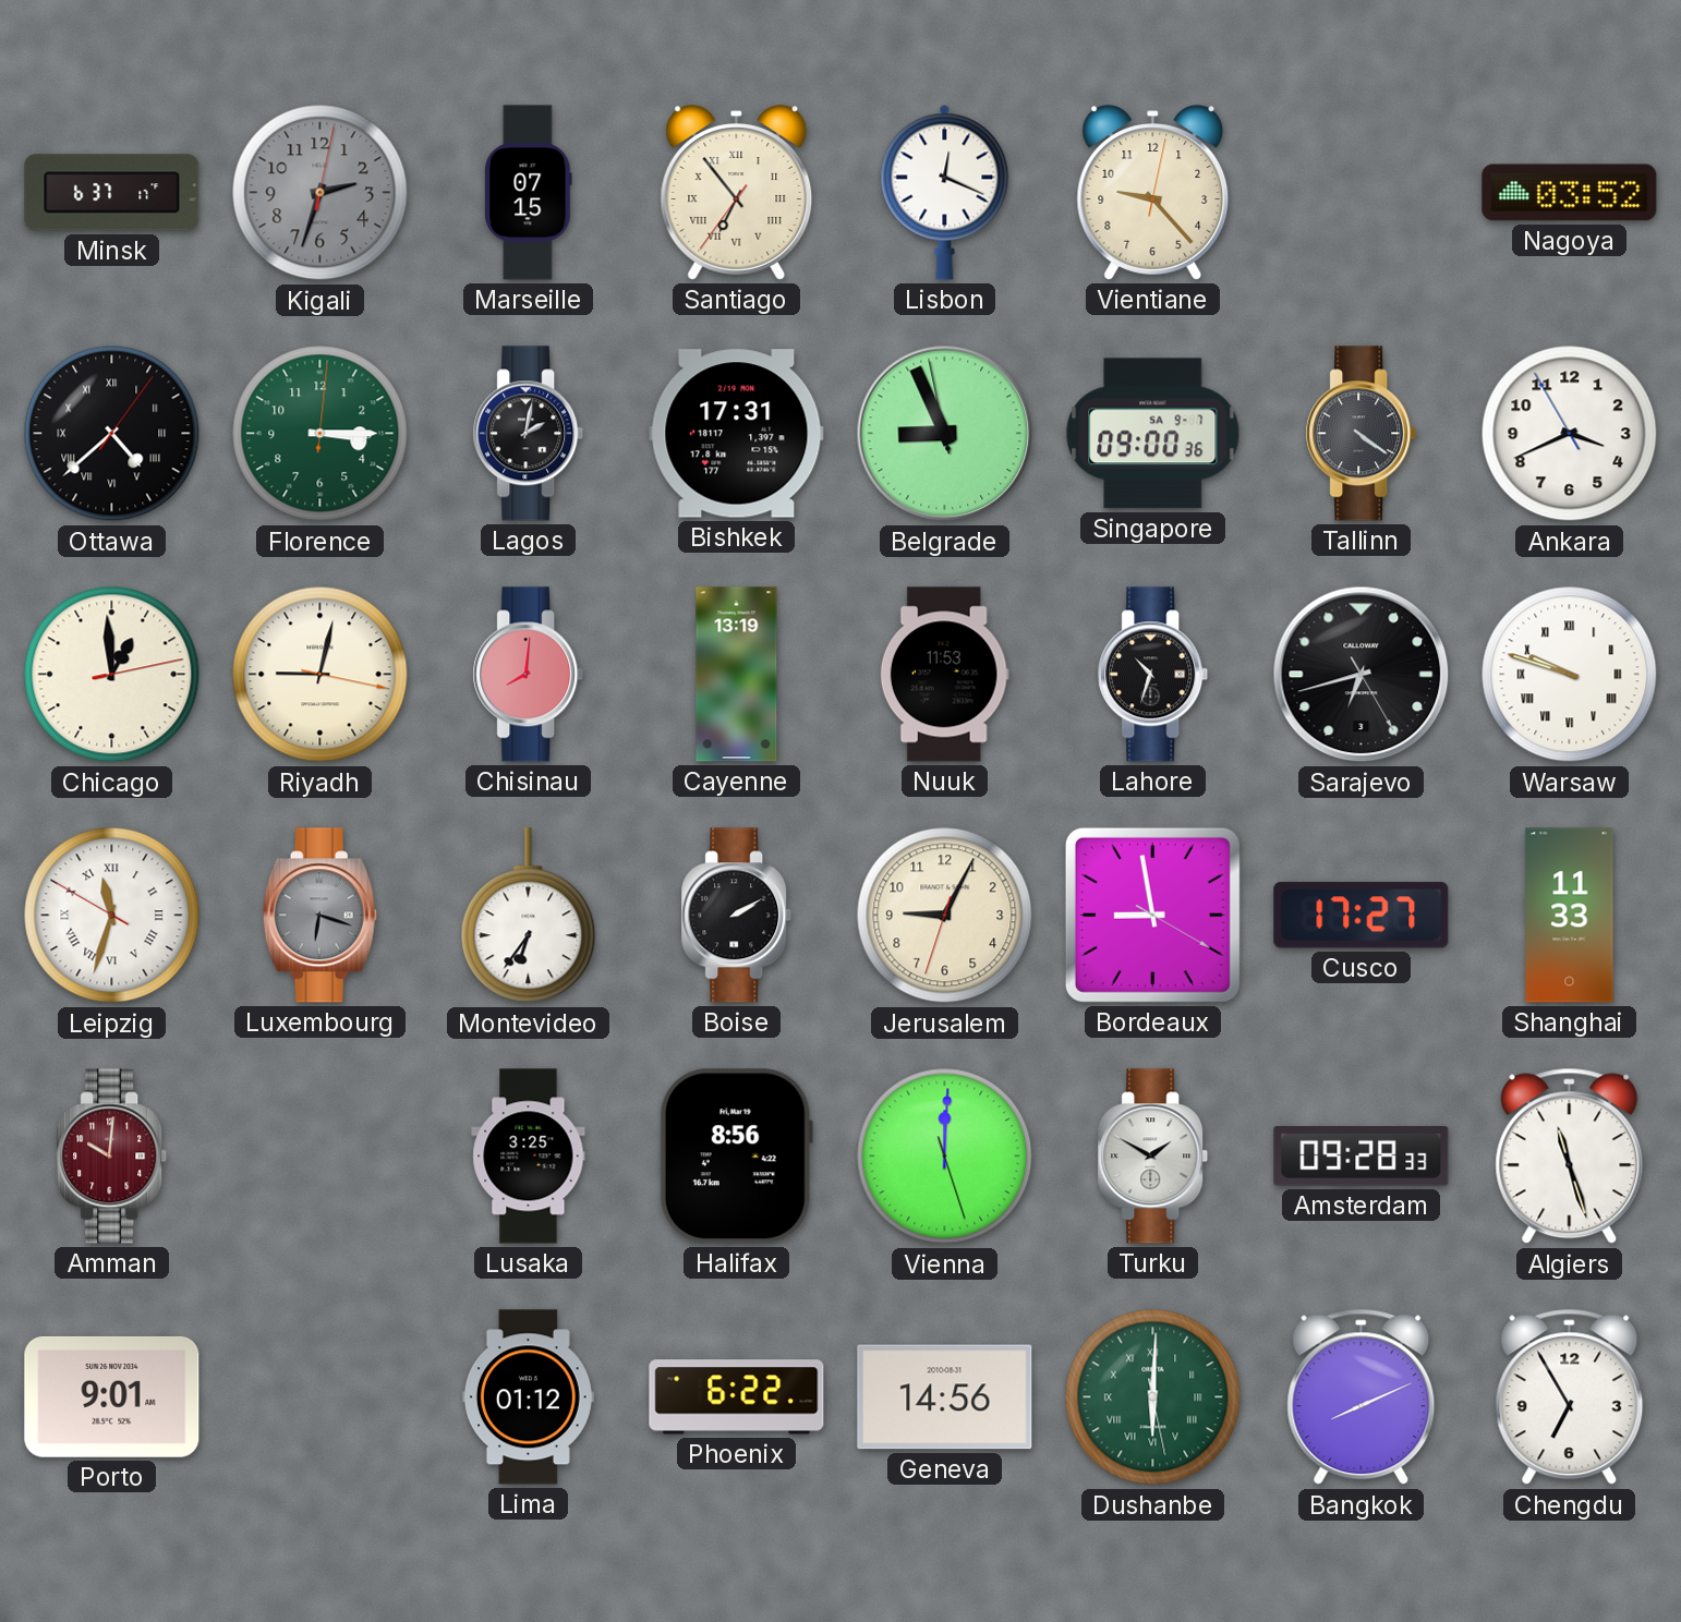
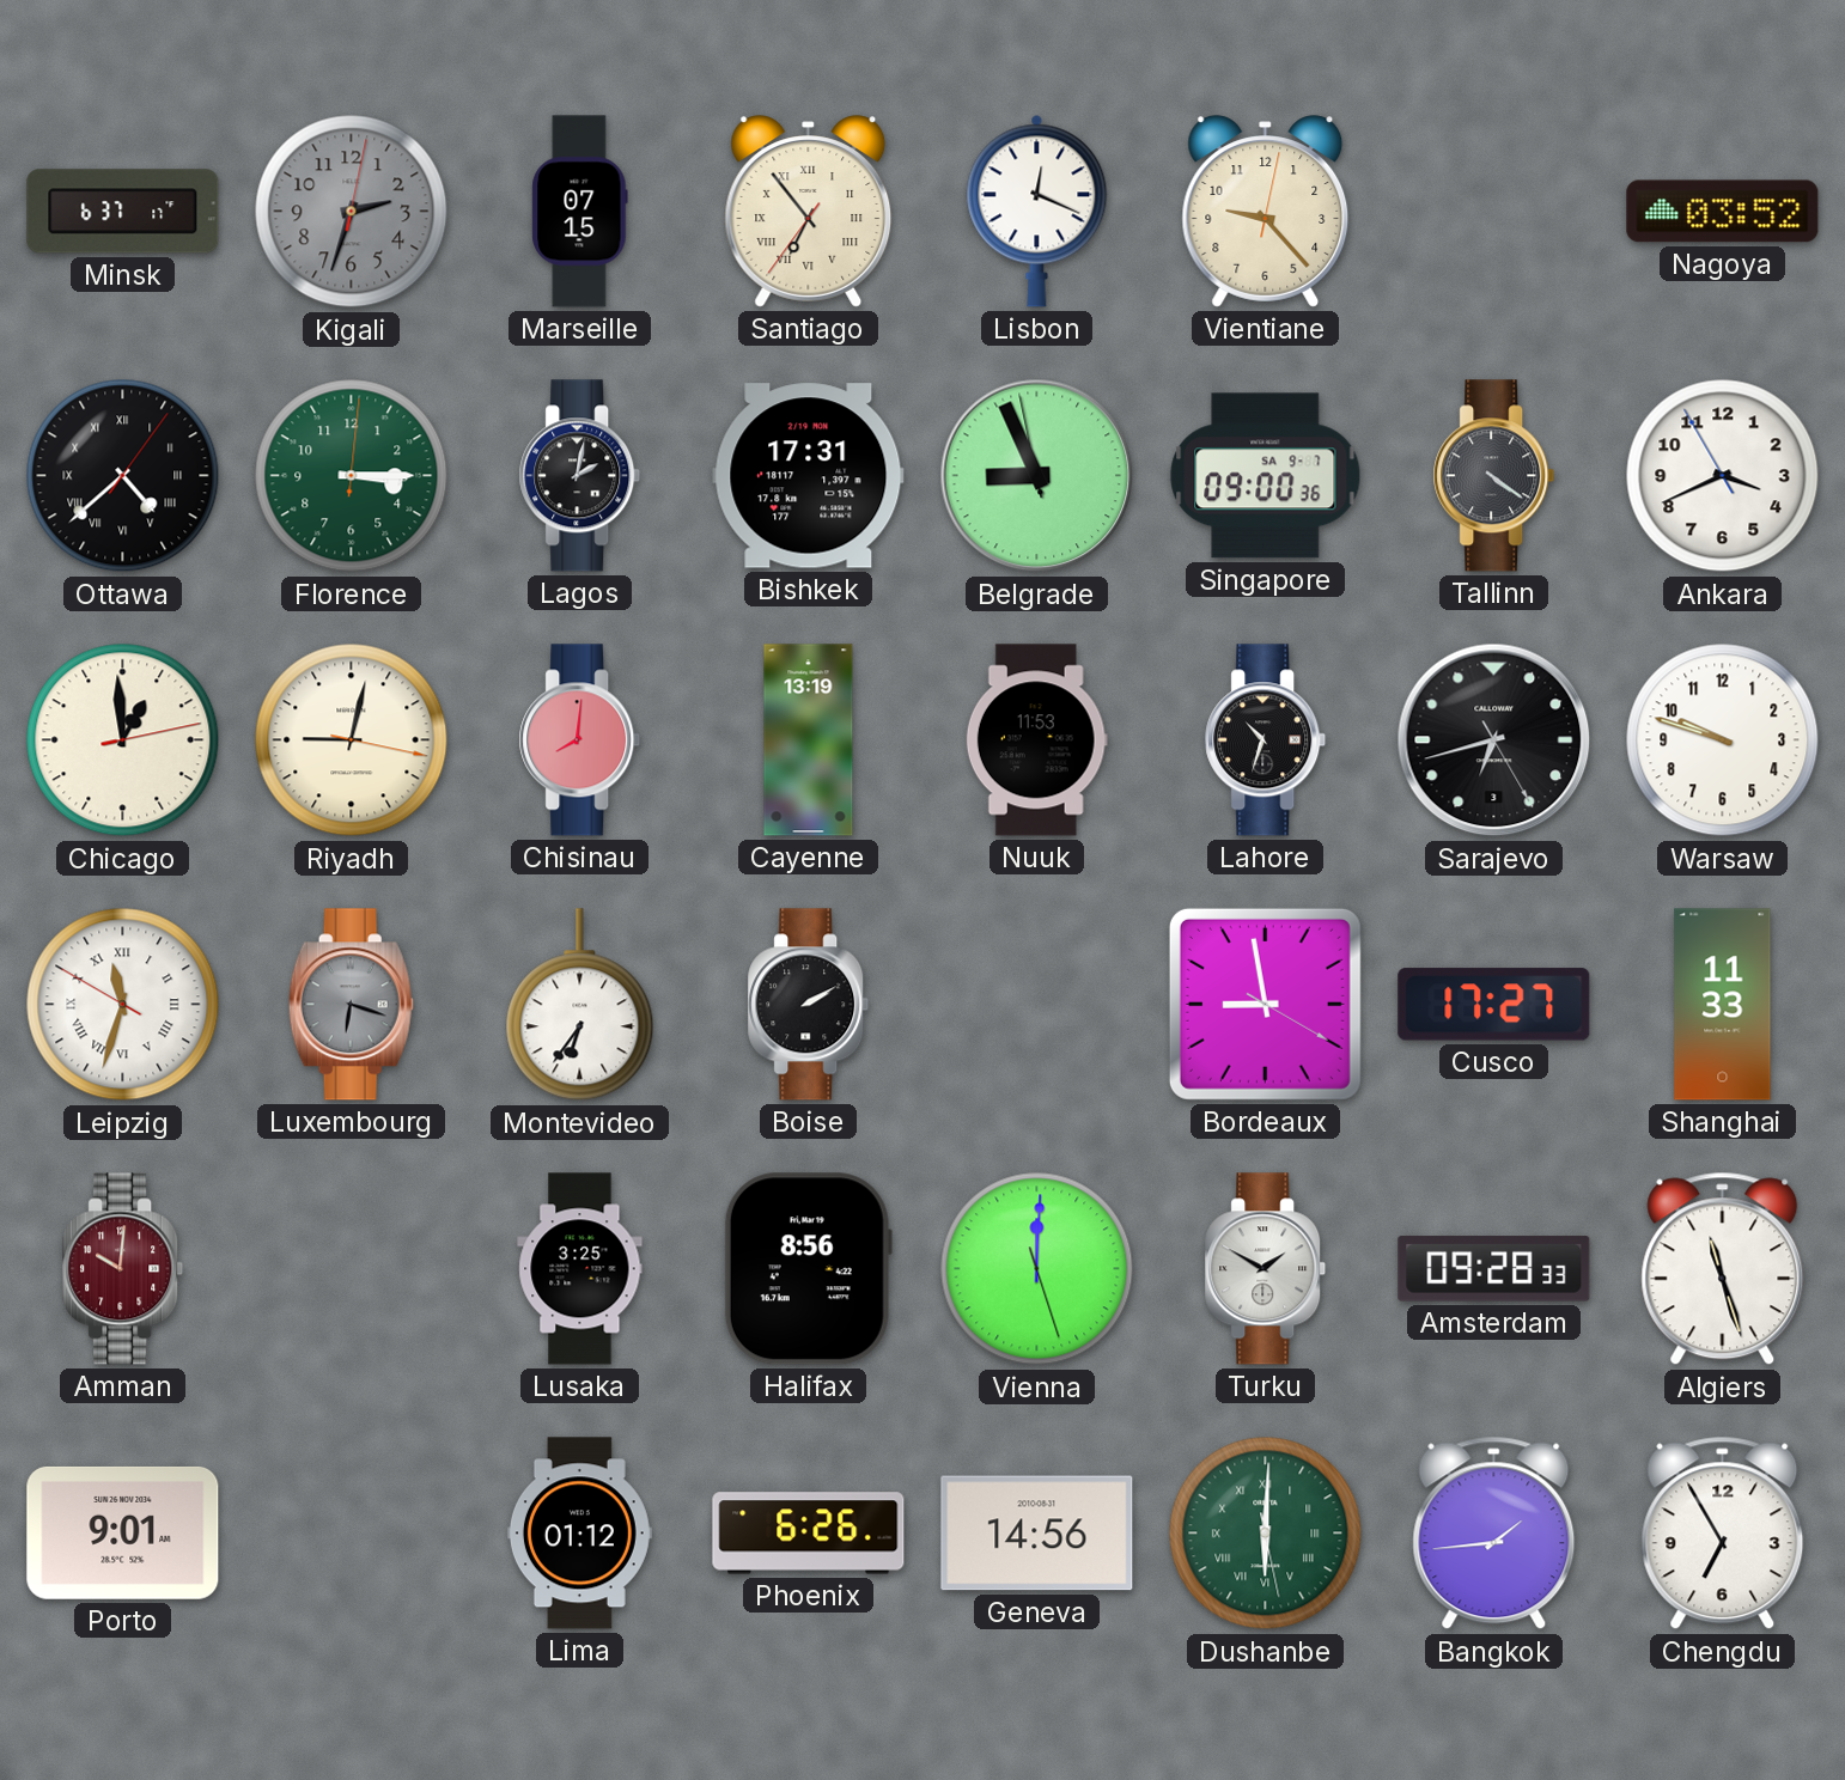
Warsaw numerals: Roman -> Arabic
Jerusalem: 9:04 -> none
Phoenix: 6:22 -> 6:26
Bangkok: 8:11 -> 1:44
